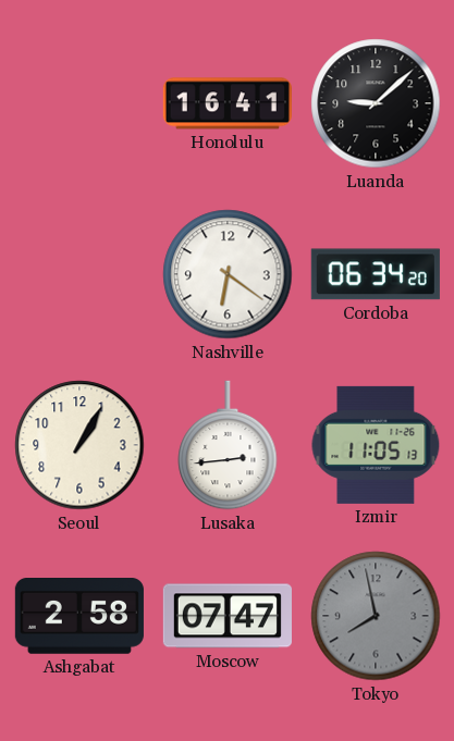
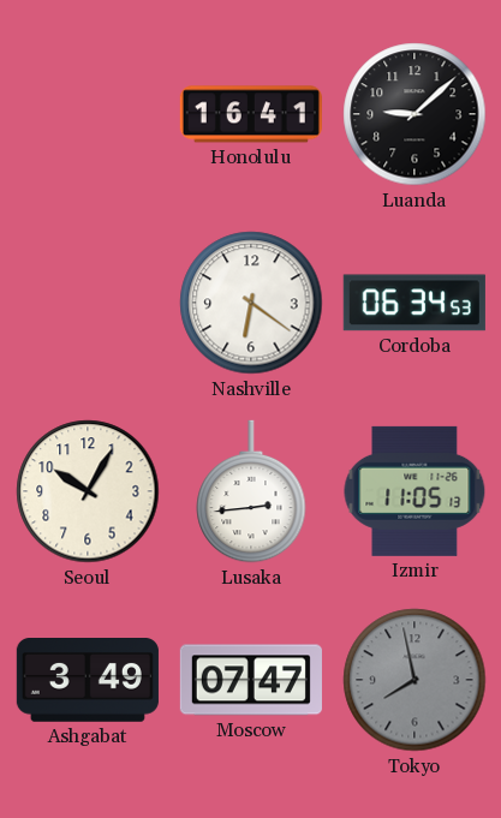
Cordoba: 06:34:20 -> 06:34:53
Seoul: 1:05 -> 10:05
Ashgabat: 2:58 -> 3:49
